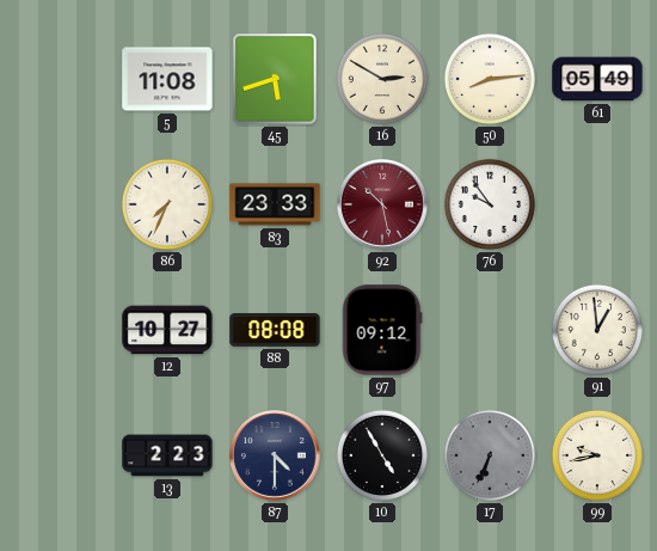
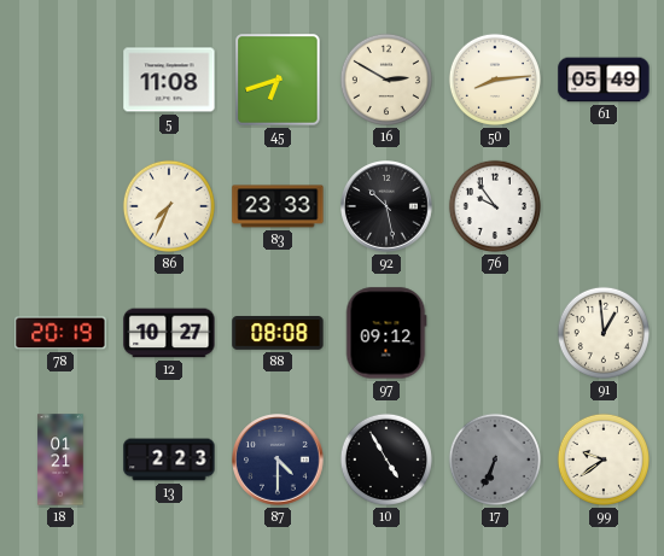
45: 5:42 -> 6:42
92 dial: burgundy -> black
78: none -> 20:19
18: none -> 01:21
99: 9:43 -> 9:39
